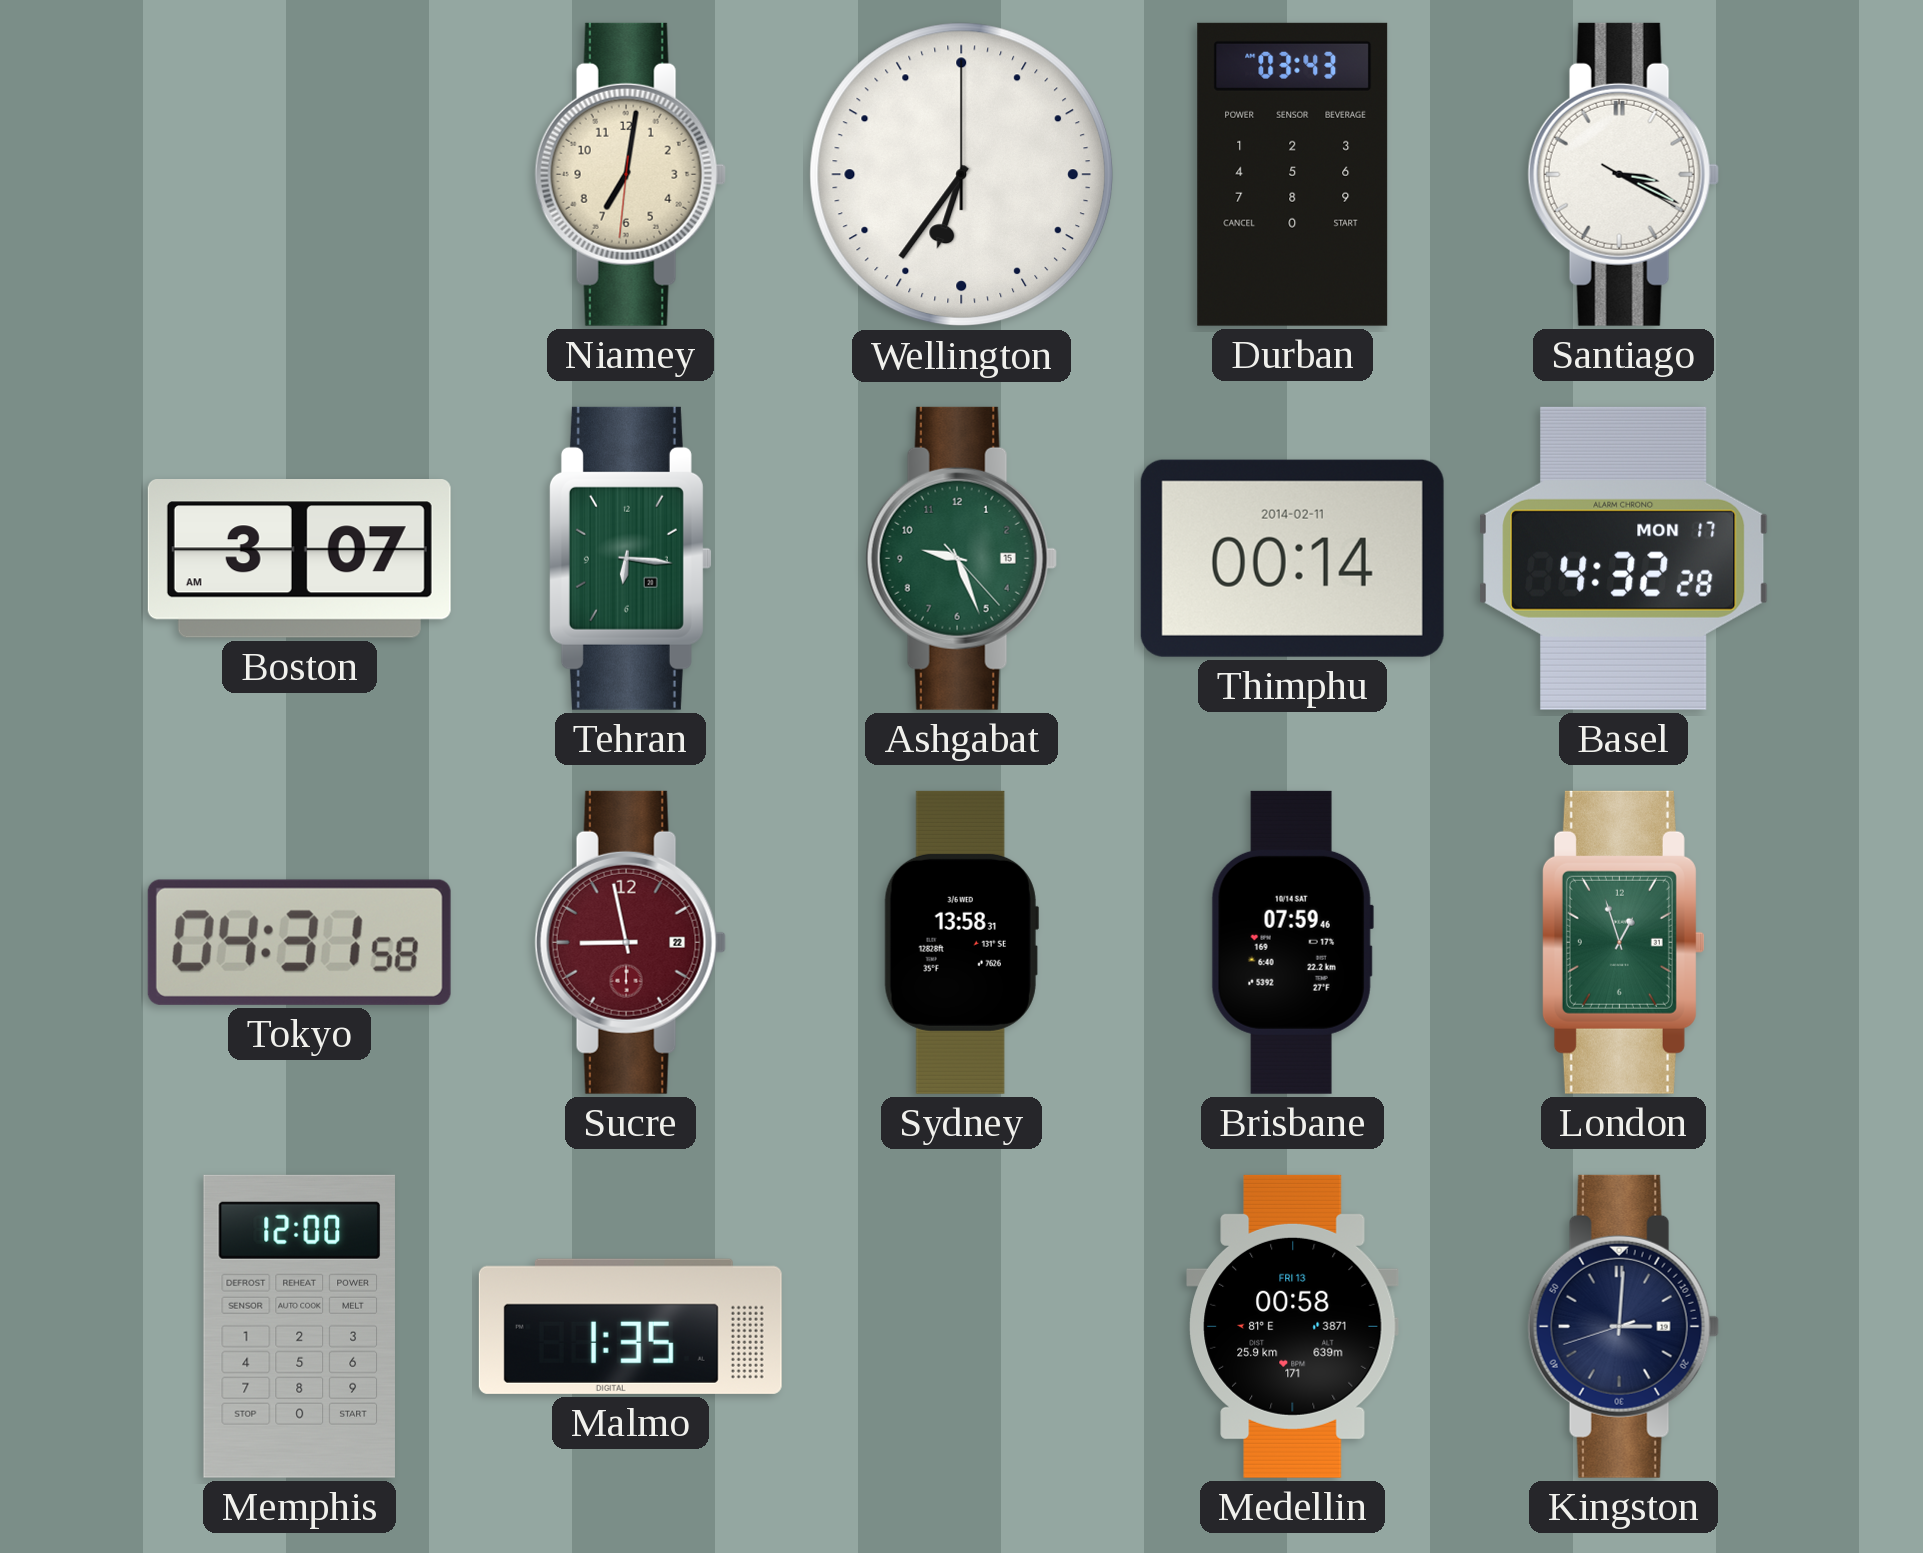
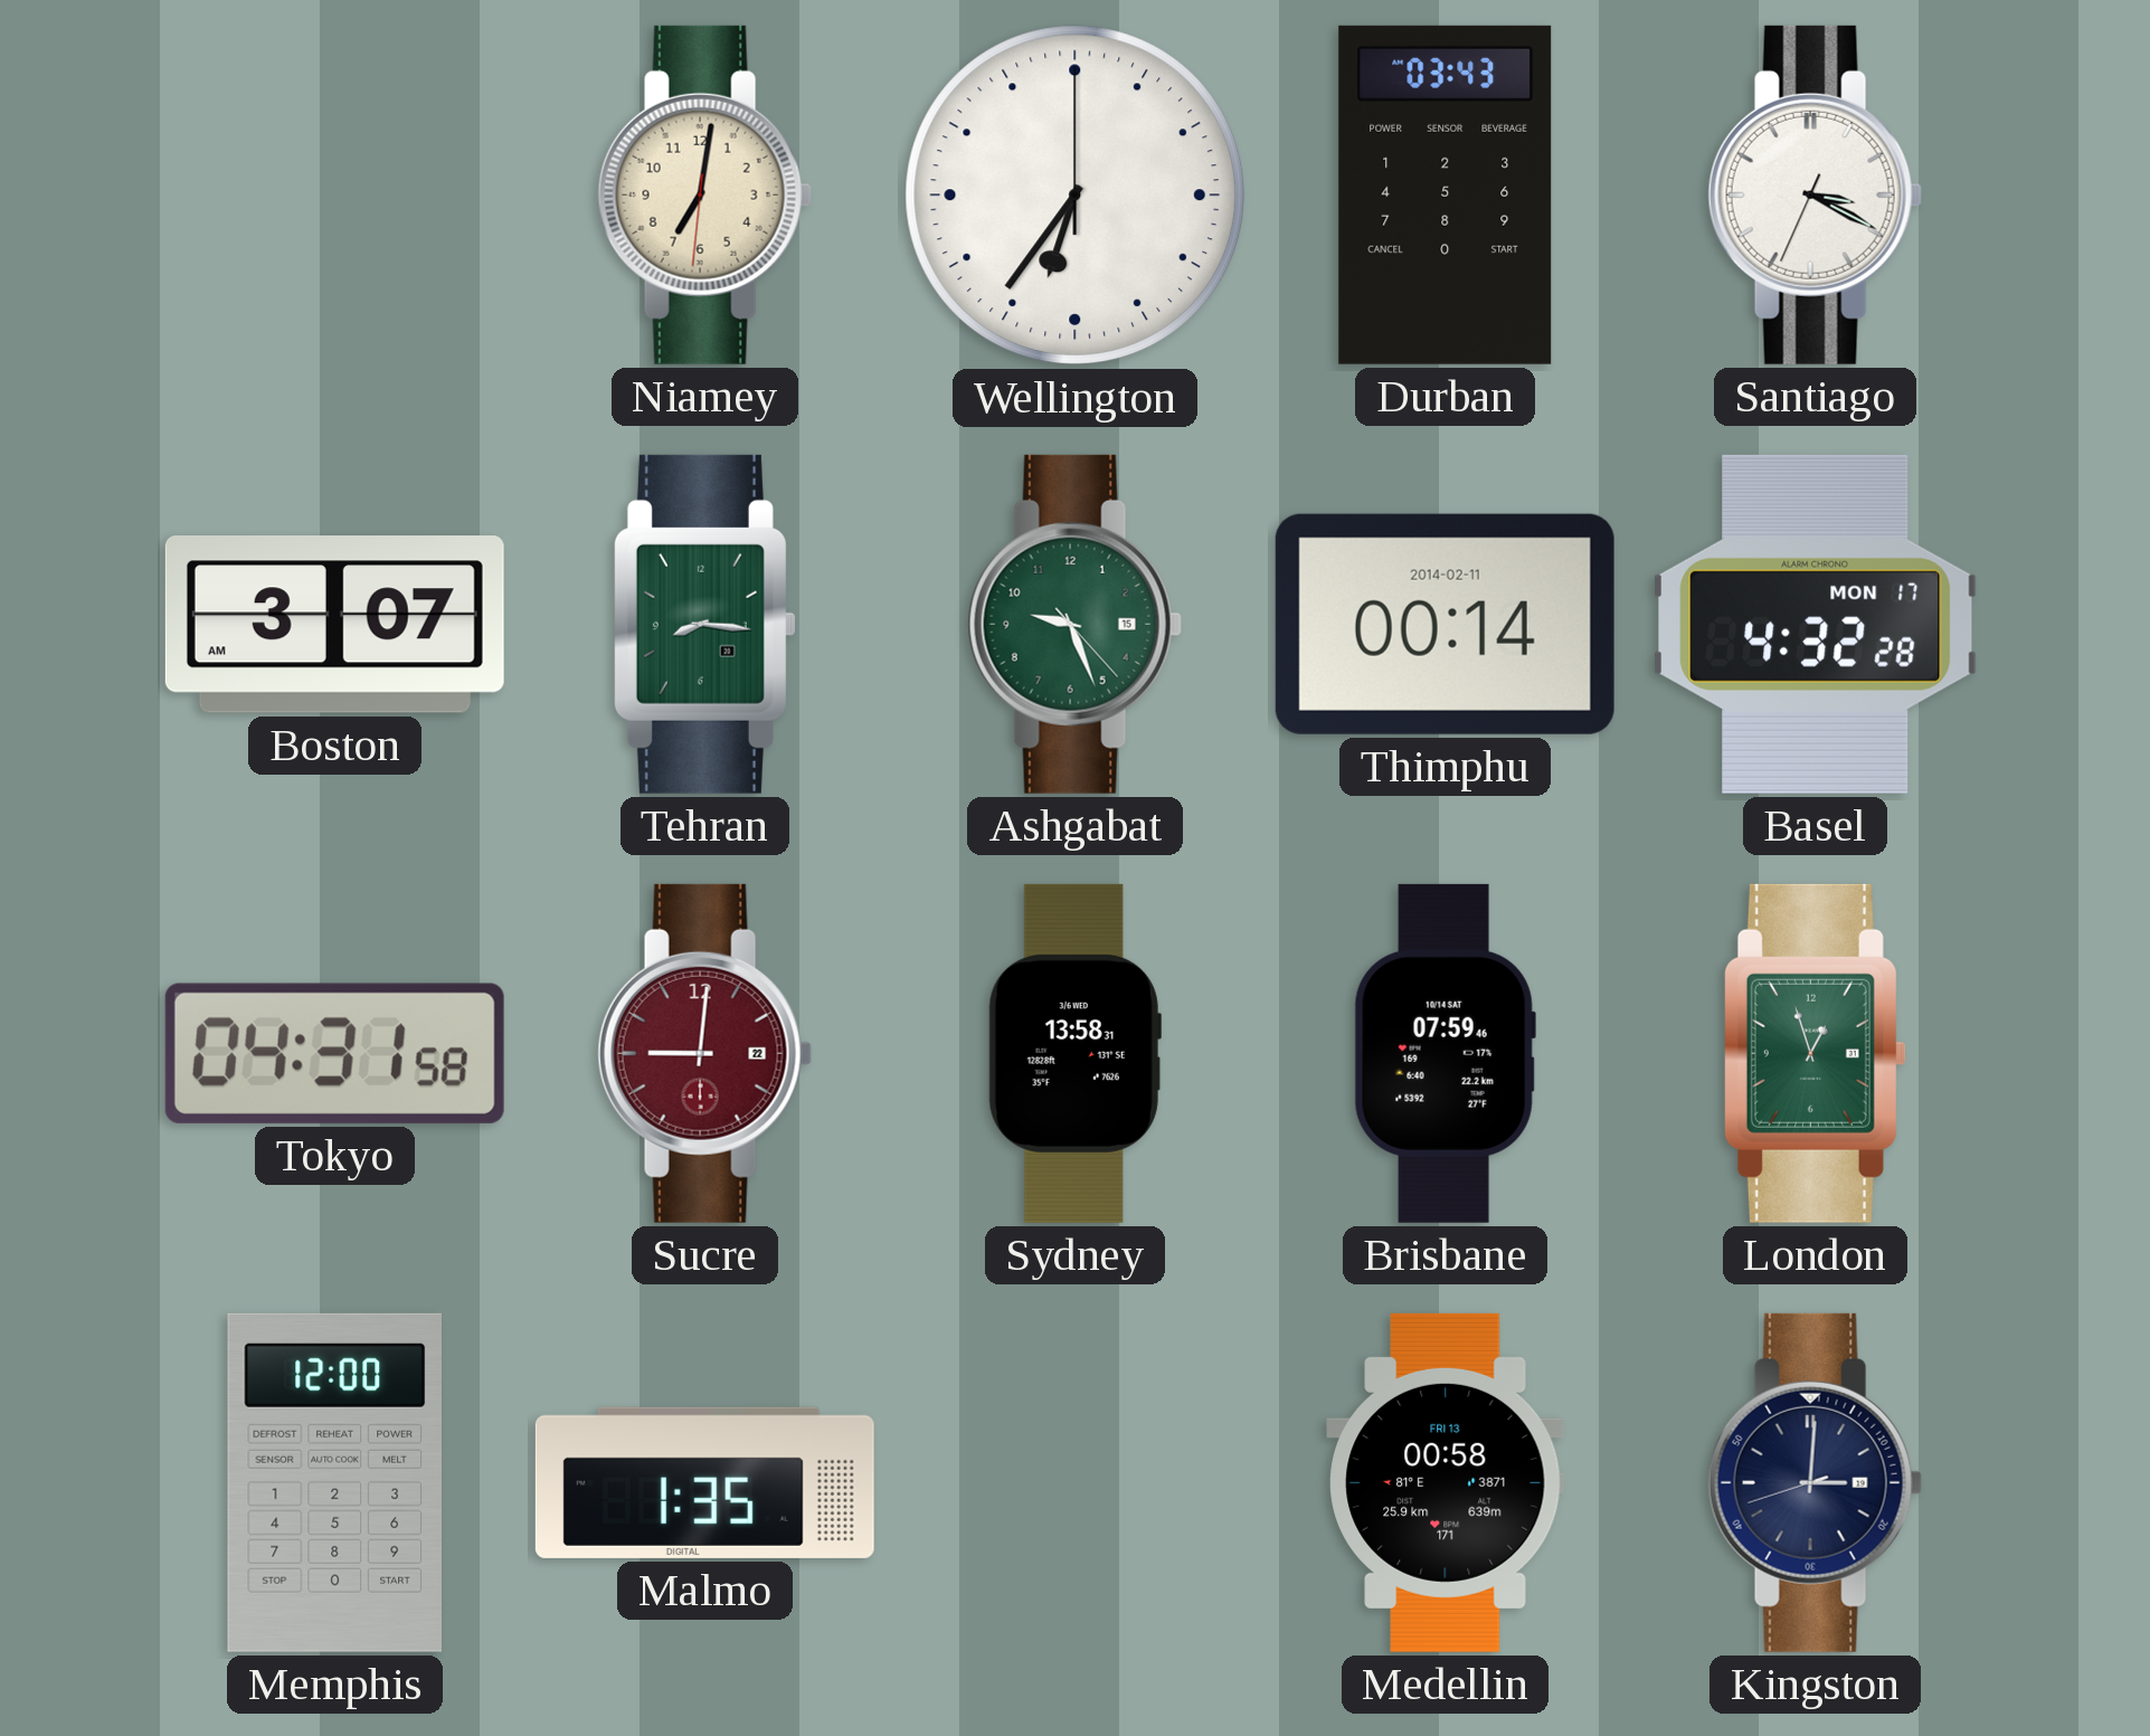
Santiago: 3:19:20 -> 3:19:34
Tehran: 6:16 -> 8:16
Sucre: 8:58 -> 9:01
